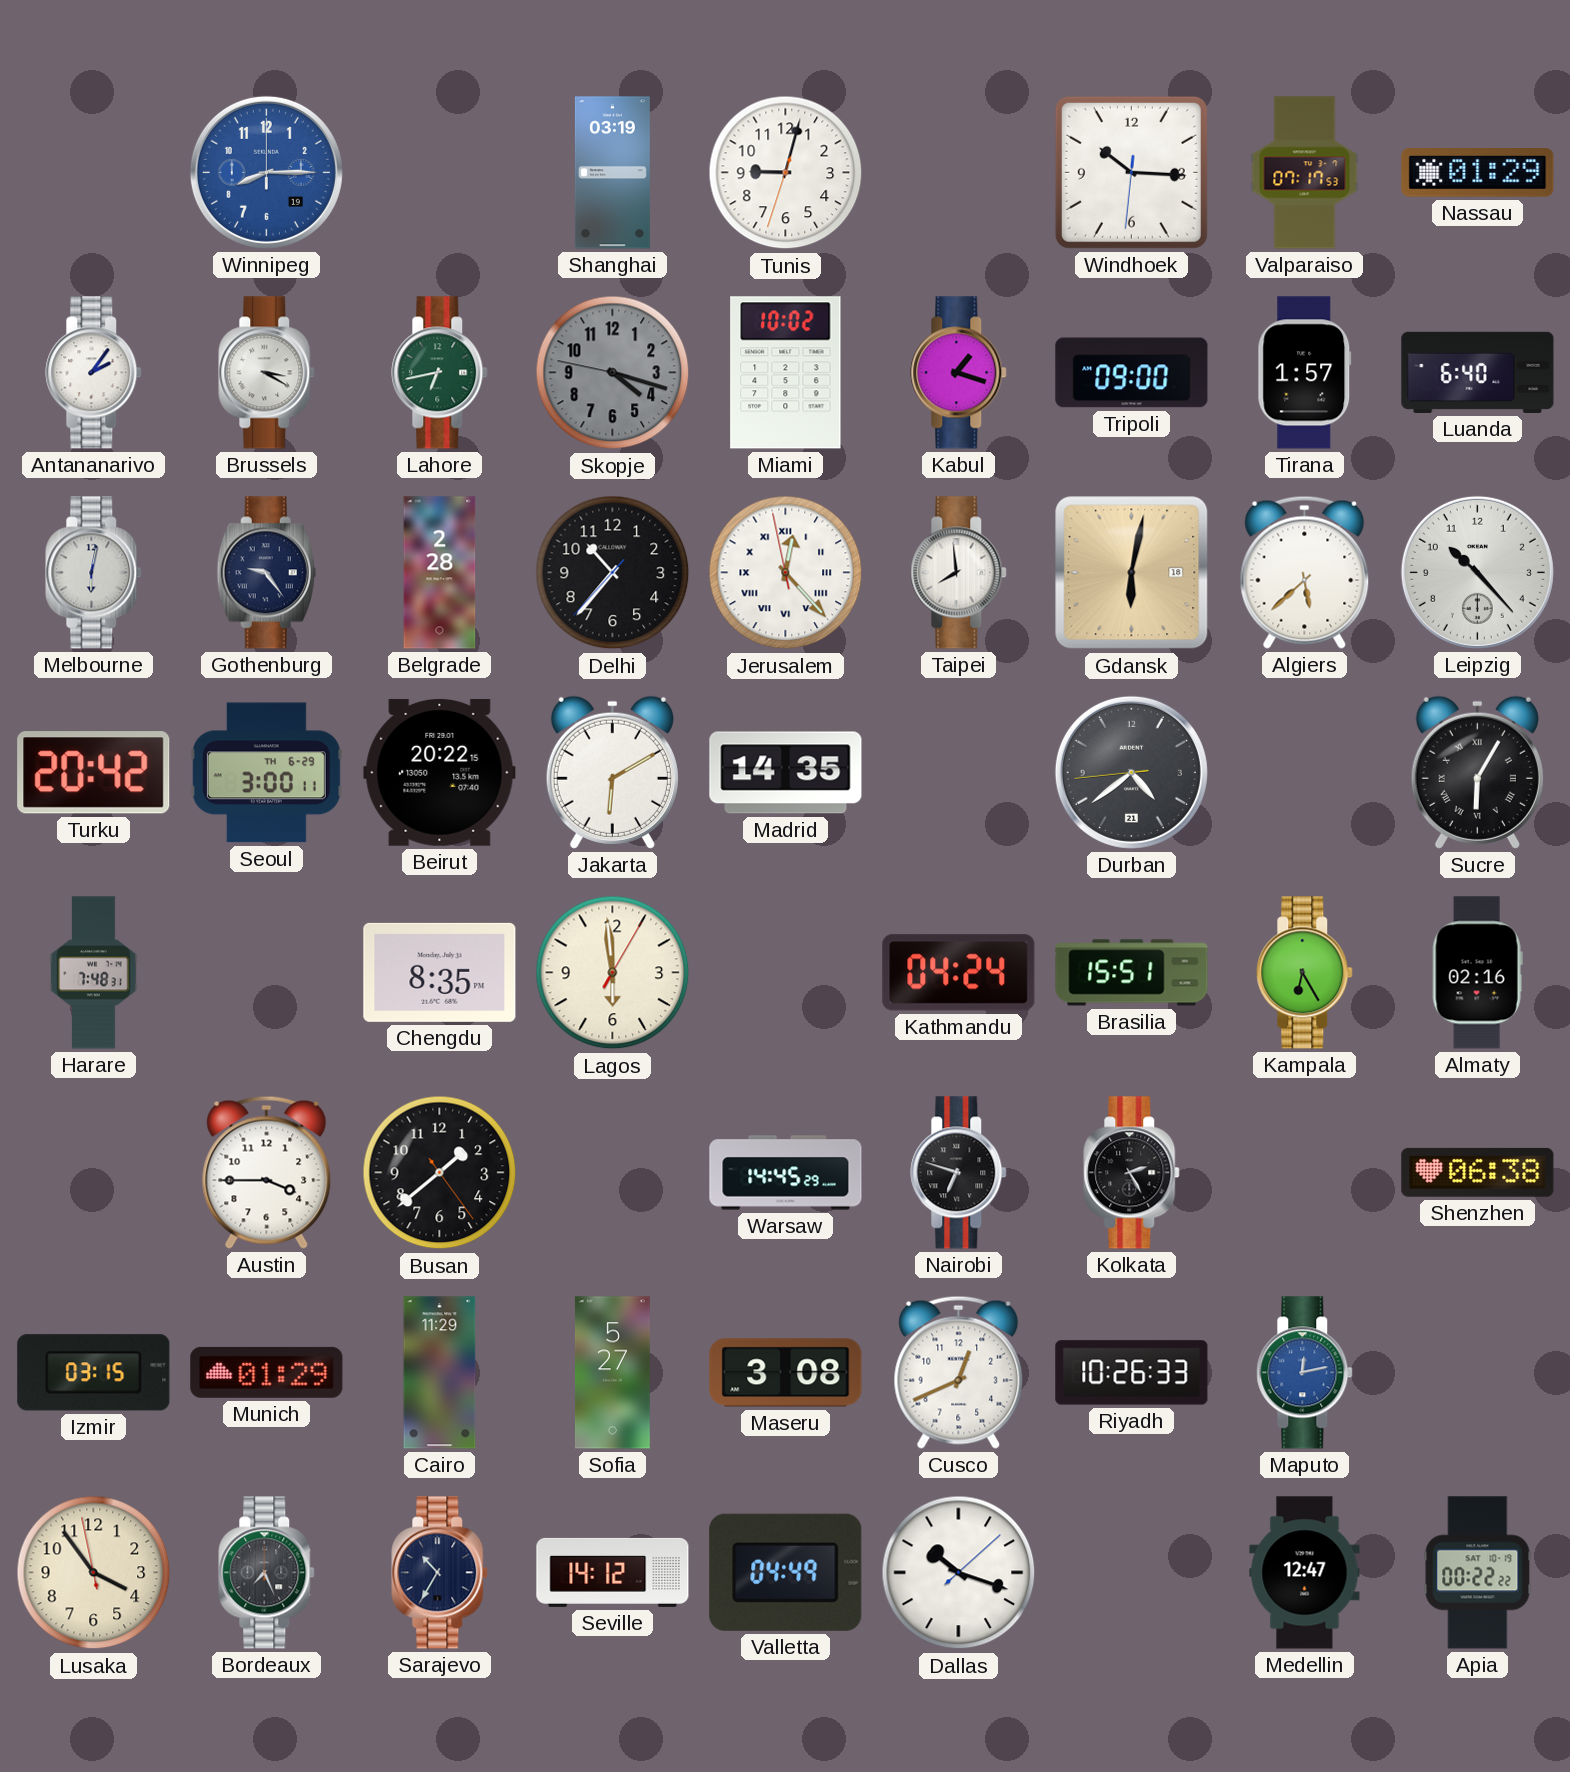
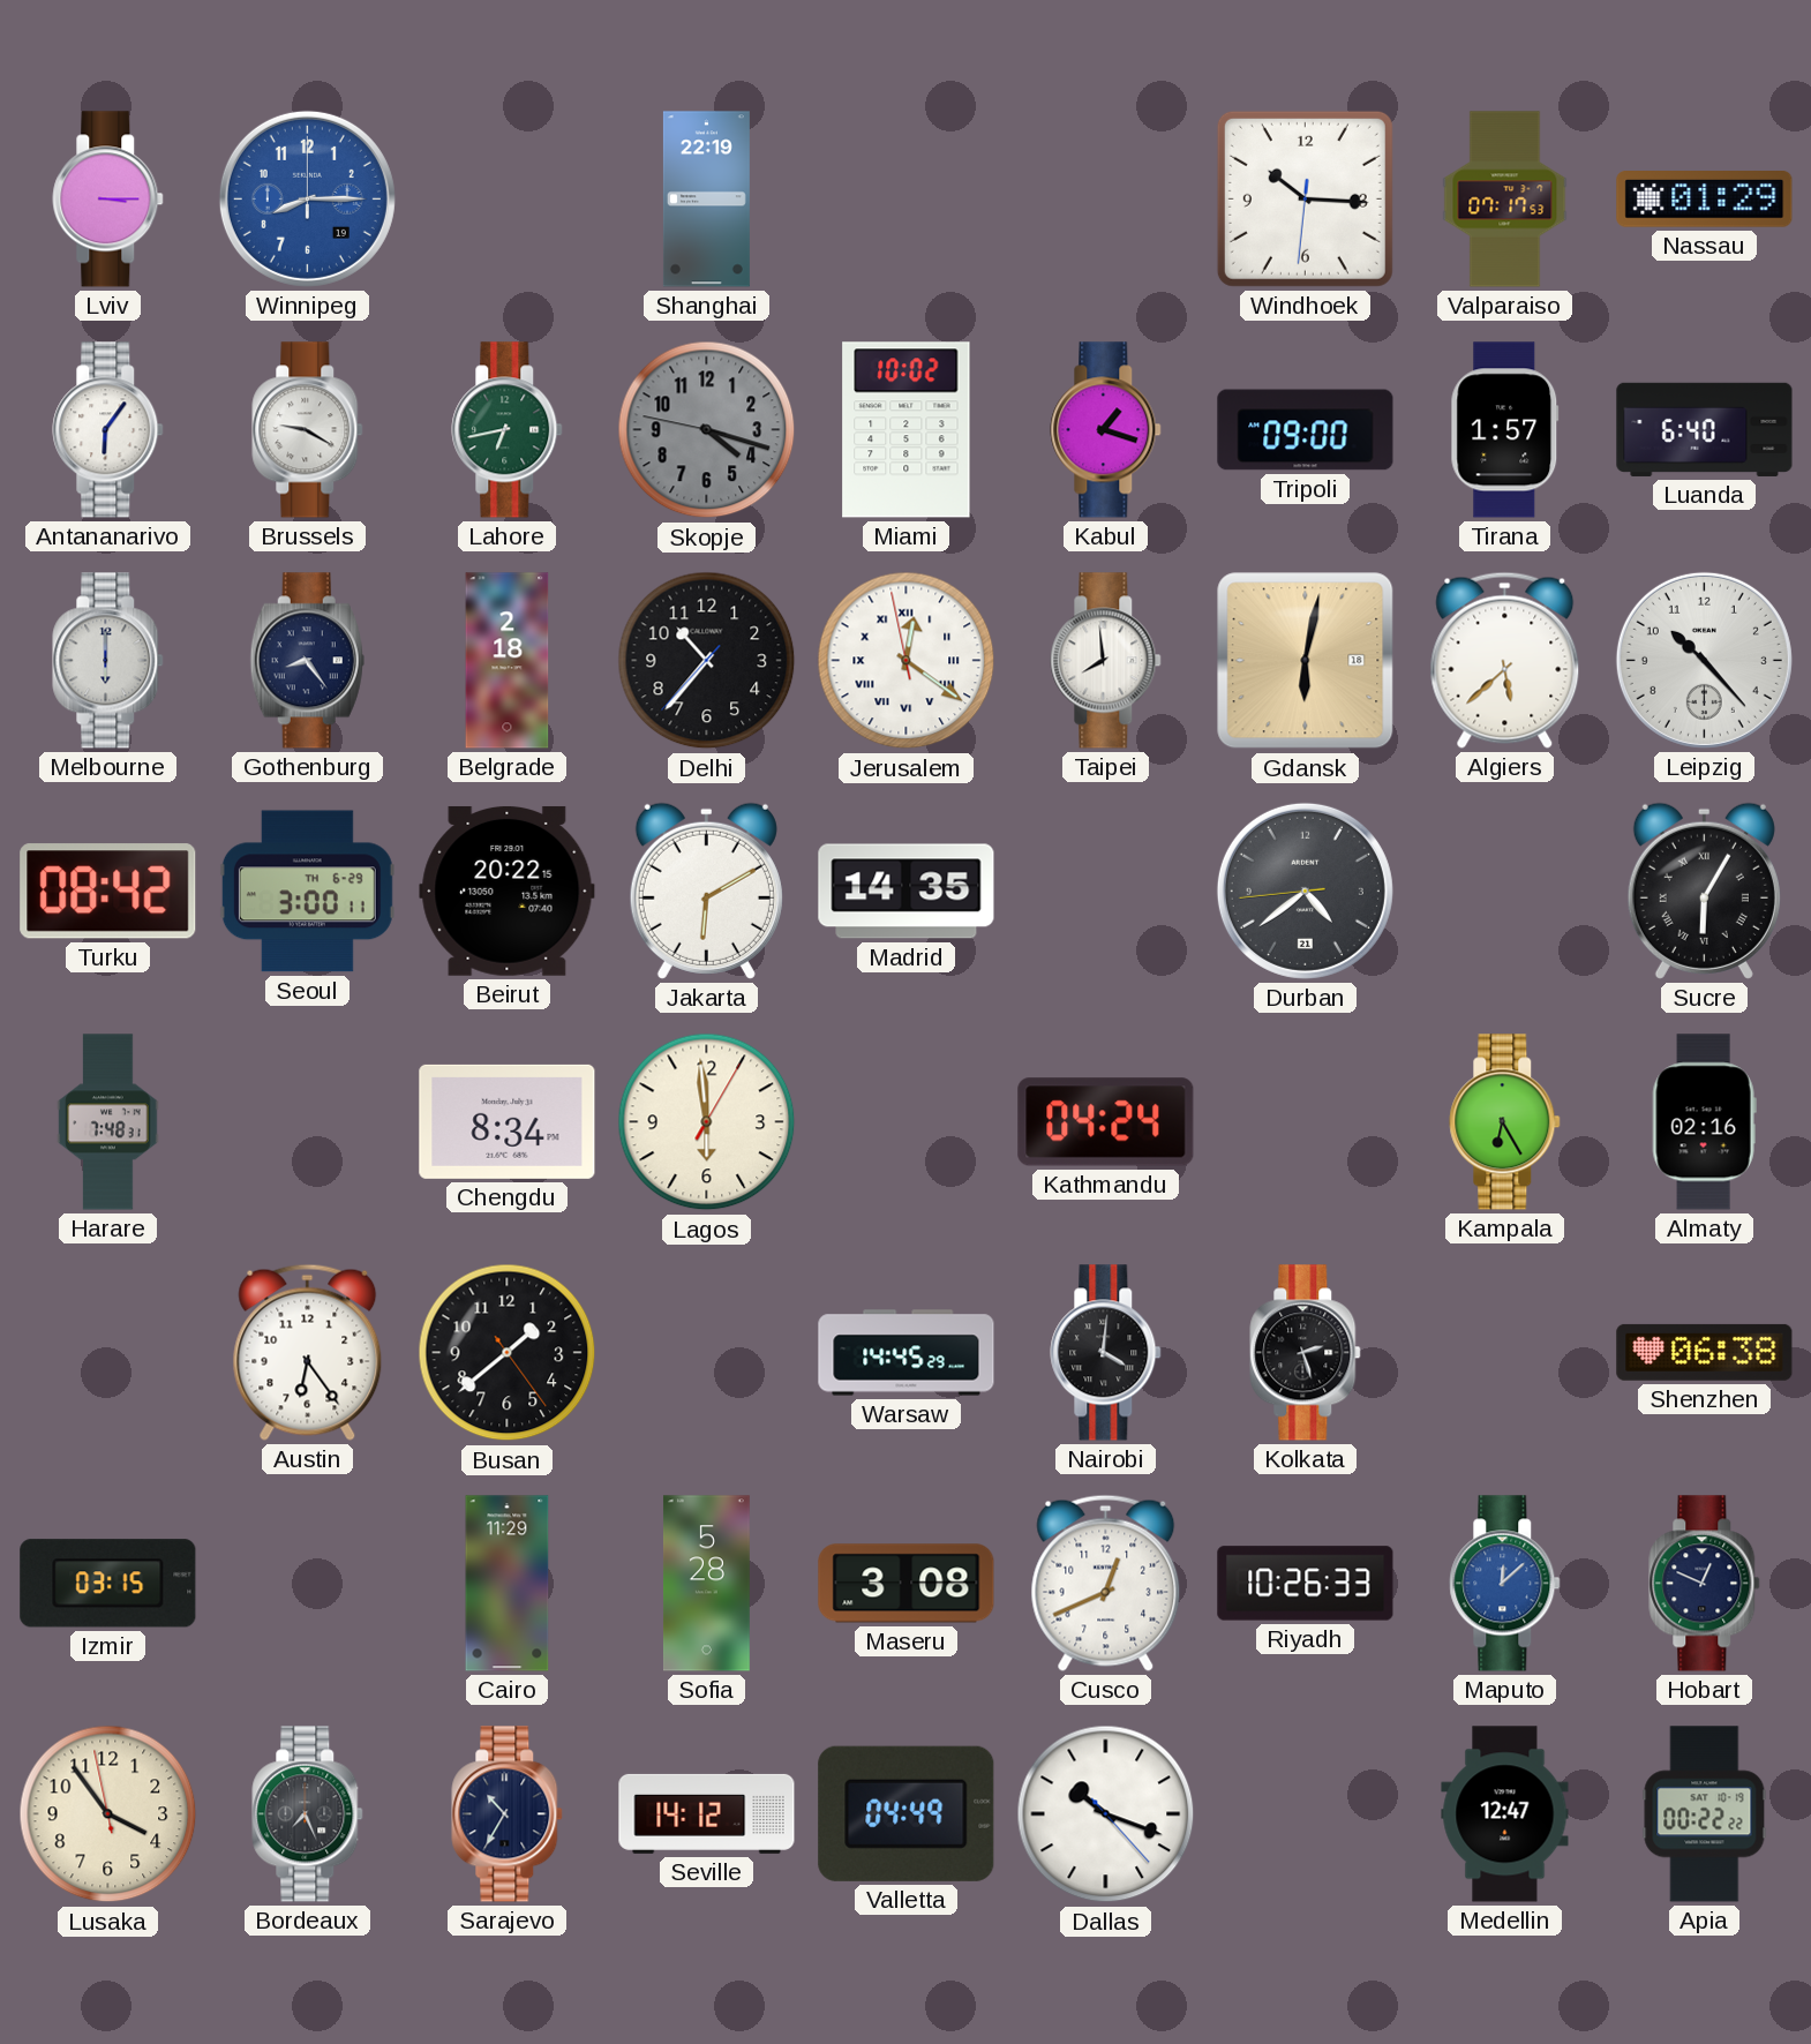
Lviv: none -> 3:15
Shanghai: 03:19 -> 22:19
Tunis: 9:02 -> none
Antananarivo: 2:06 -> 6:06
Brussels: 3:20 -> 9:20
Melbourne: 6:02 -> 6:00
Gothenburg: 9:24 -> 8:24
Belgrade: 2:28 -> 2:18
Jerusalem: 12:22 -> 12:20
Turku: 20:42 -> 08:42
Chengdu: 8:35 -> 8:34
Brasilia: 15:51 -> none
Austin: 3:45 -> 6:24
Nairobi: 6:48 -> 4:01
Kolkata: 2:25 -> 2:27
Munich: 01:29 -> none
Sofia: 5:27 -> 5:28
Maputo: 12:13 -> 12:08
Hobart: none -> 12:49
Dallas: 10:18:08 -> 10:18:23
